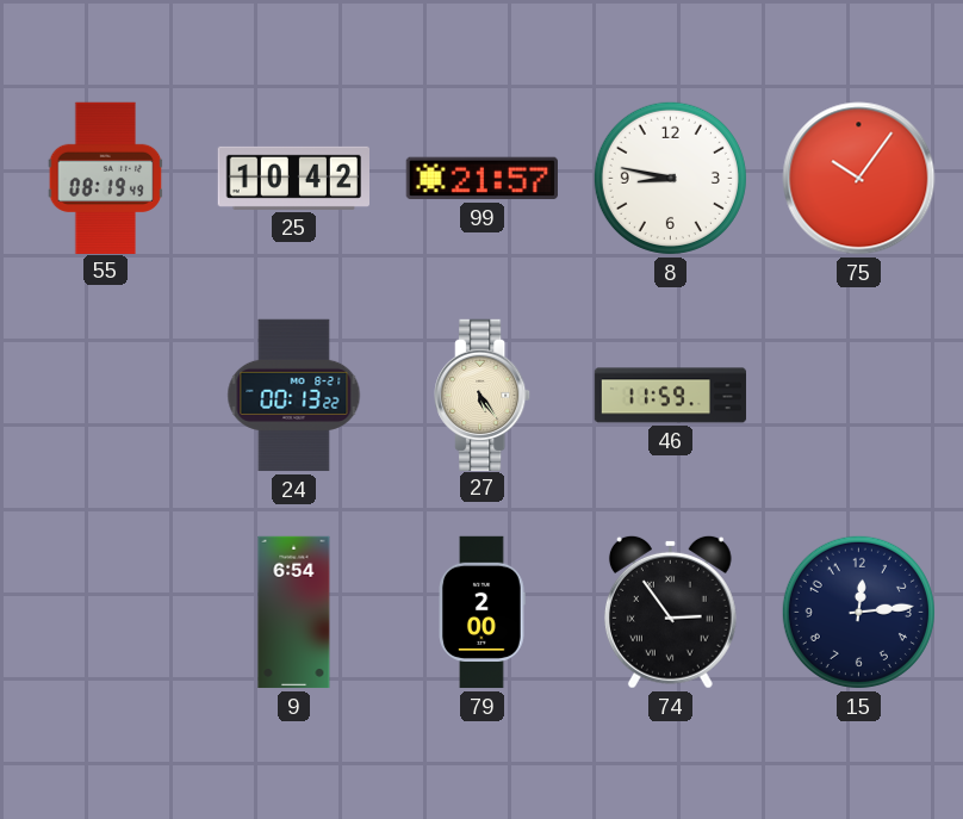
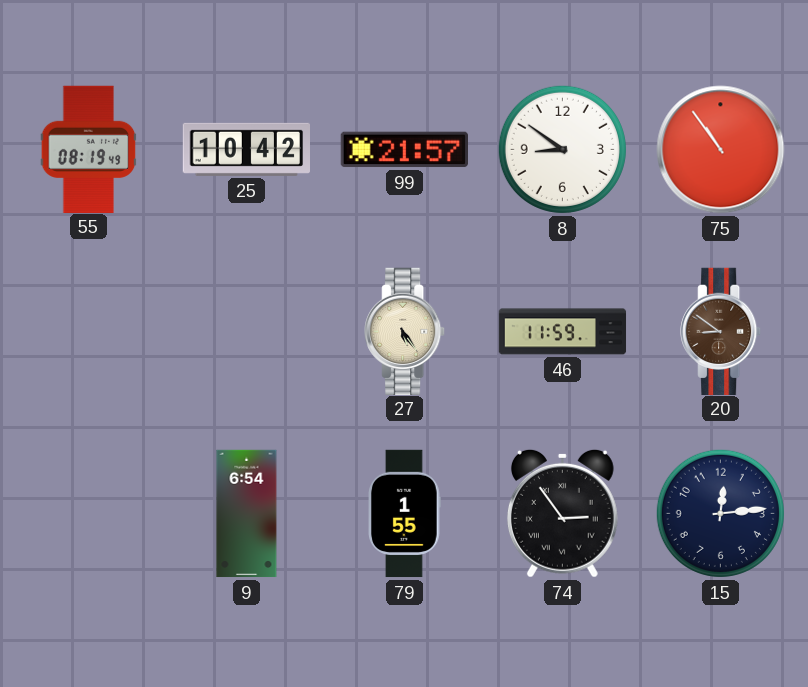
8: 8:47 -> 8:51
75: 10:06 -> 10:54
24: 00:13 -> none
20: none -> 8:51
79: 2:00 -> 1:55
